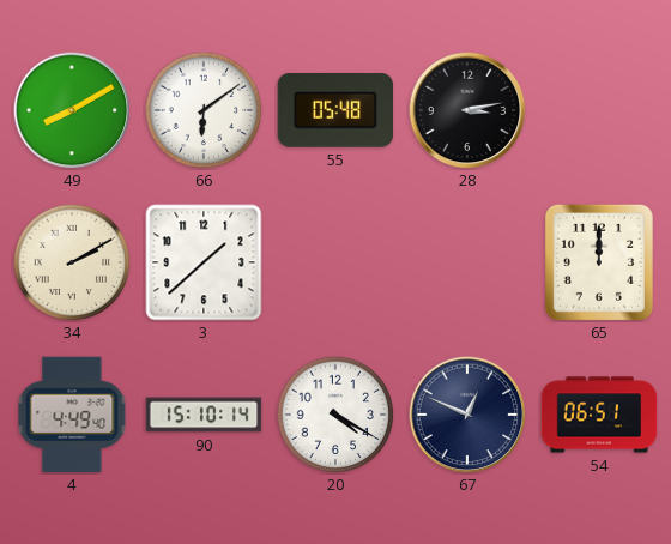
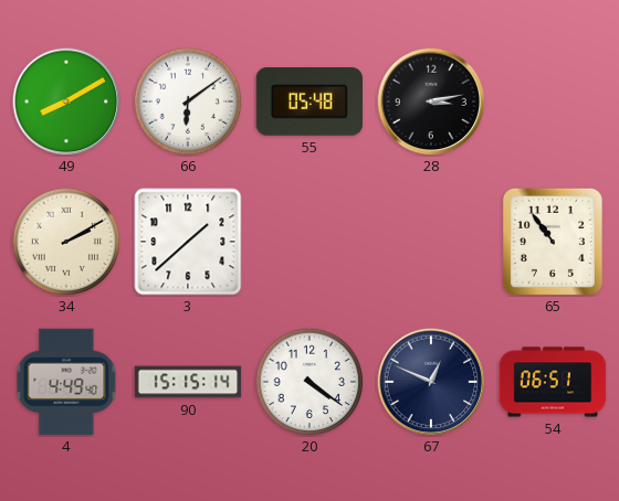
65: 12:00 -> 10:54
90: 15:10 -> 15:15
20: 4:20 -> 4:21
